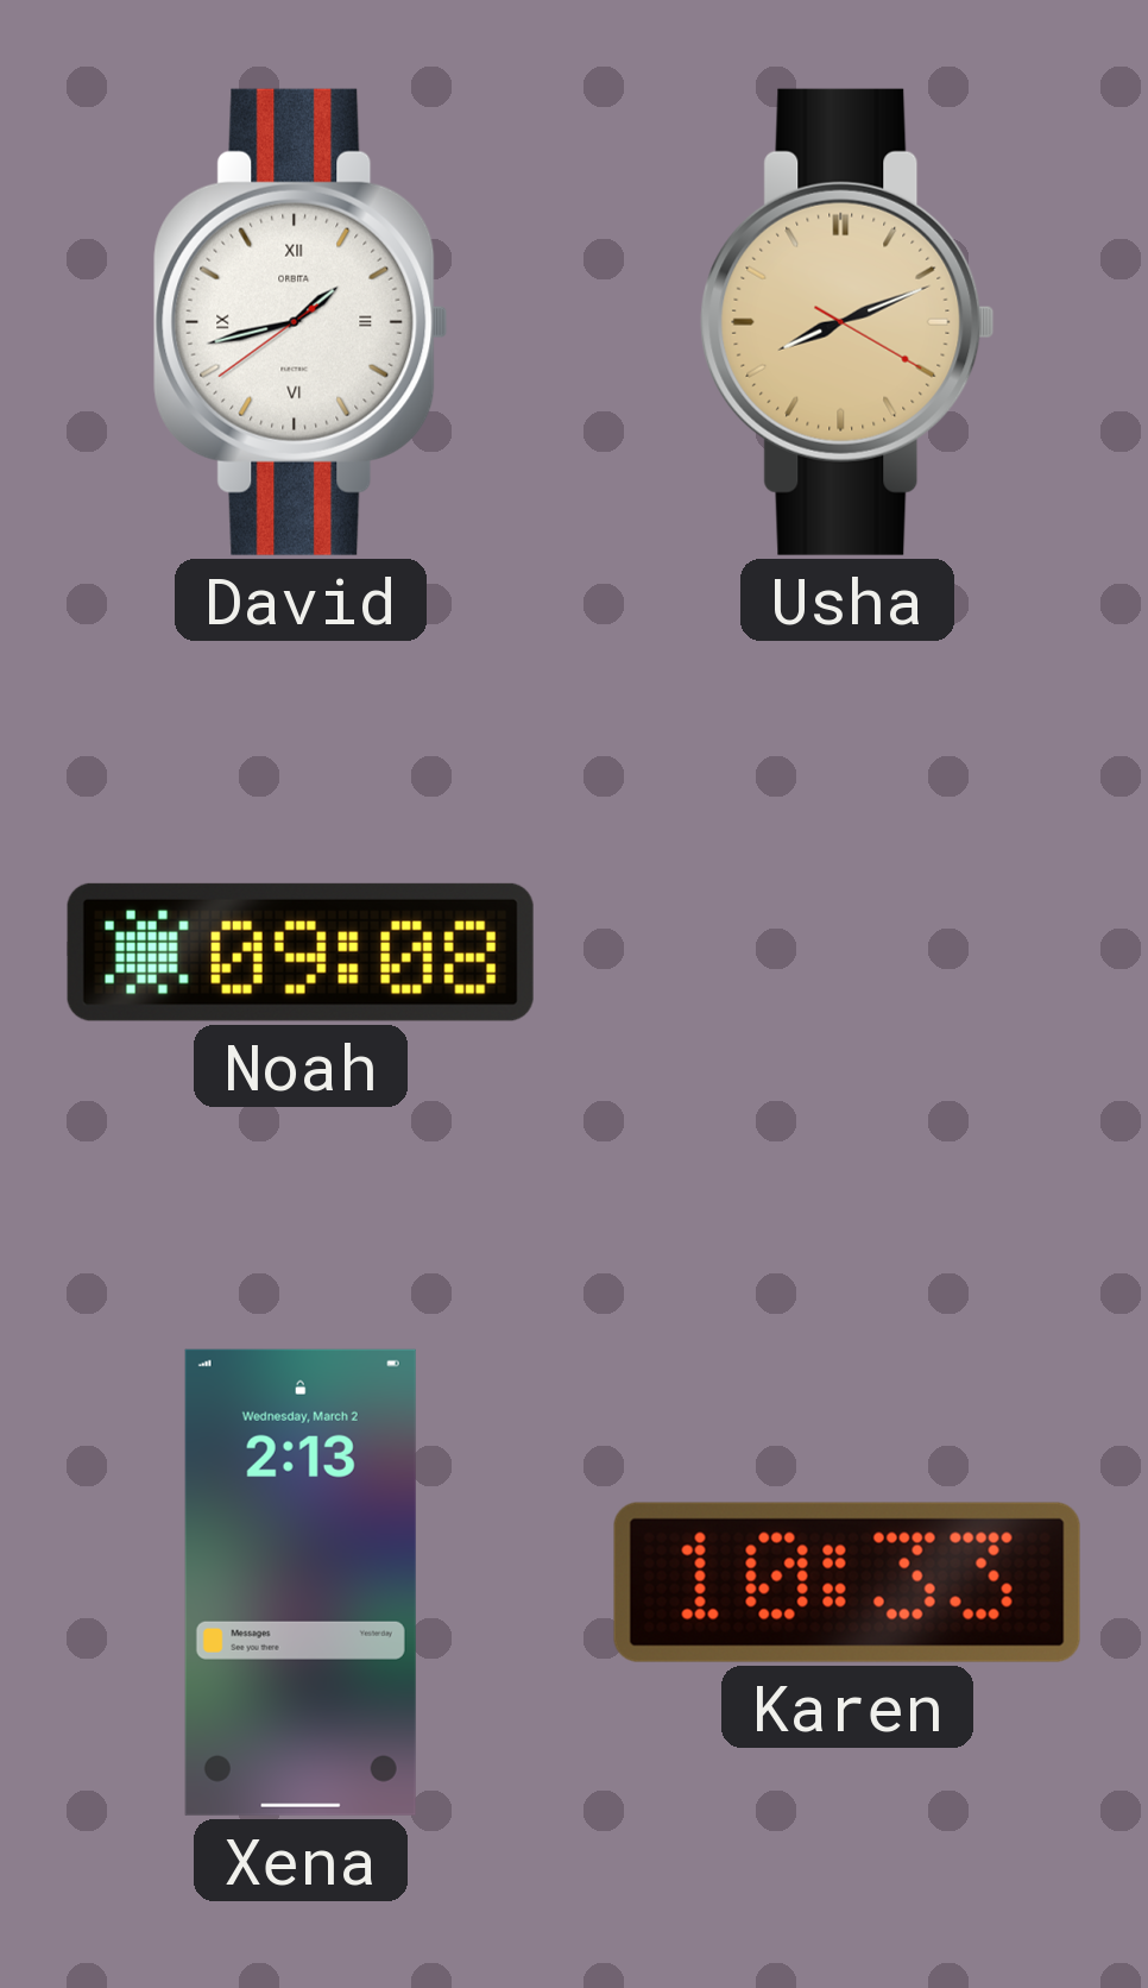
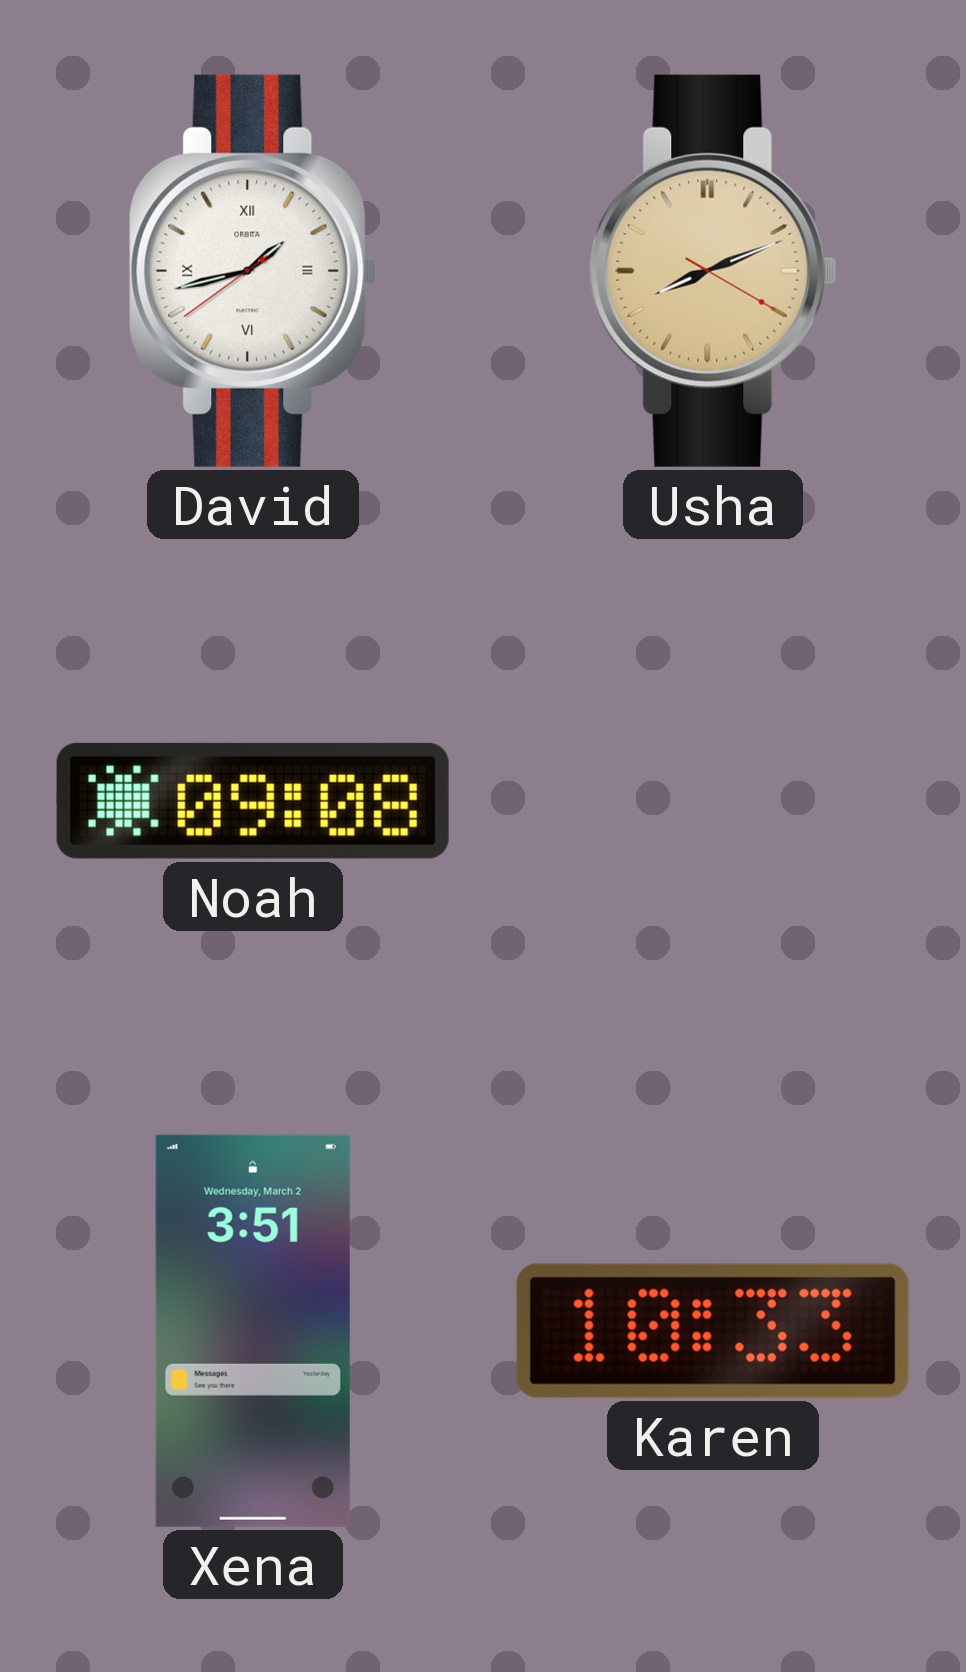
Xena: 2:13 -> 3:51
